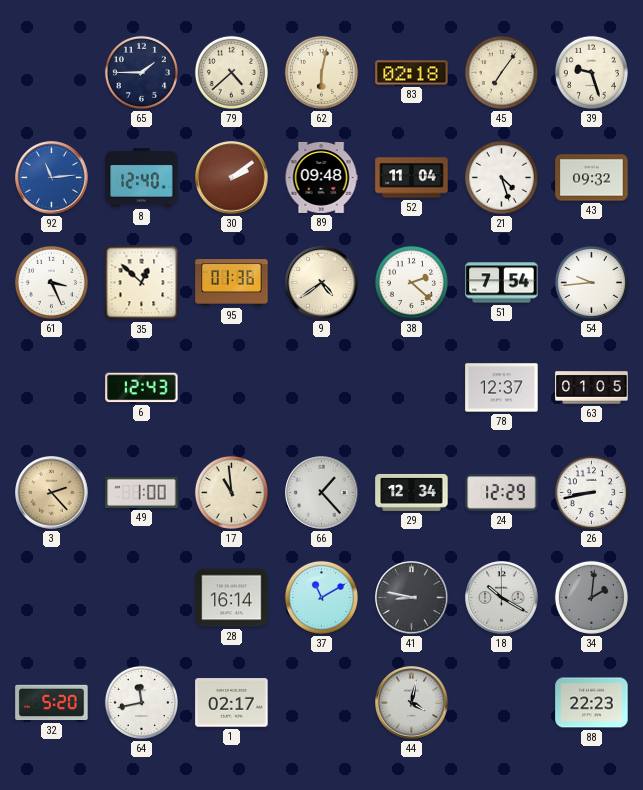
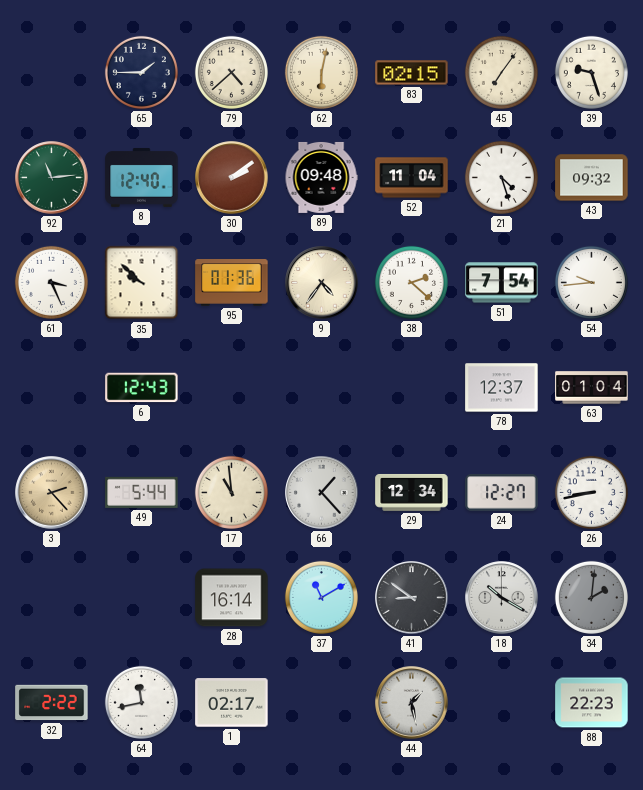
83: 02:18 -> 02:15
92 dial: blue -> green
35: 12:52 -> 9:52
9: 4:39 -> 4:36
63: 01:05 -> 01:04
49: 1:00 -> 5:44
24: 12:29 -> 12:27
41: 8:47 -> 8:51
32: 5:20 -> 2:22
44: 4:02 -> 1:28
